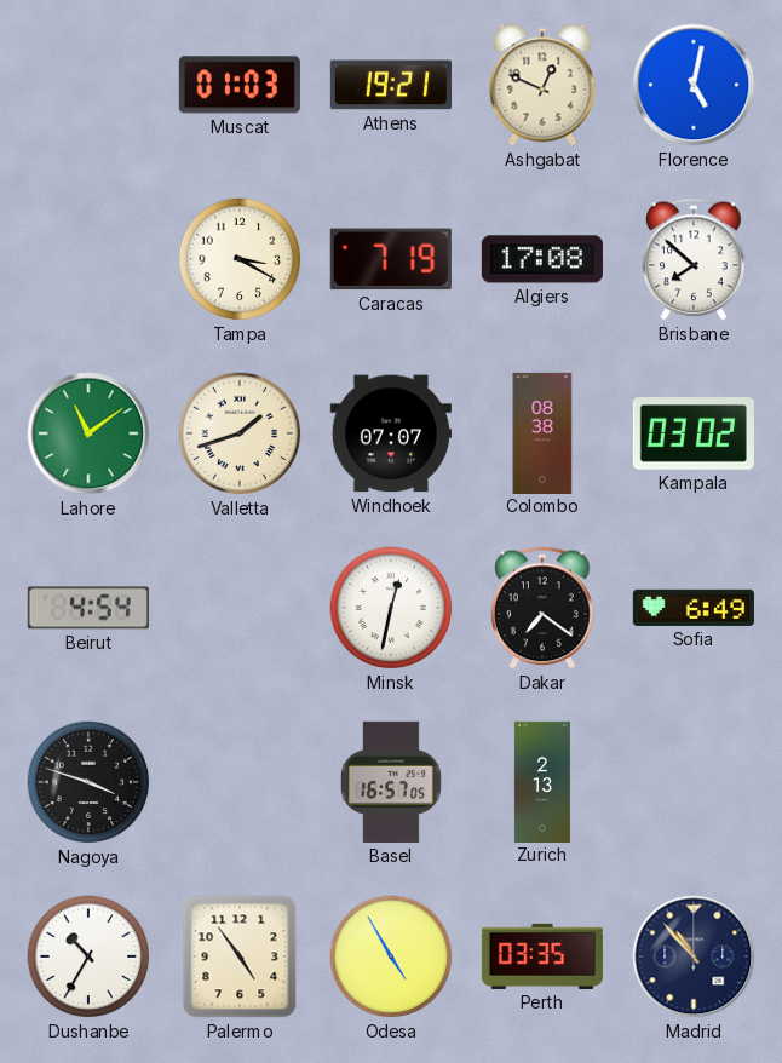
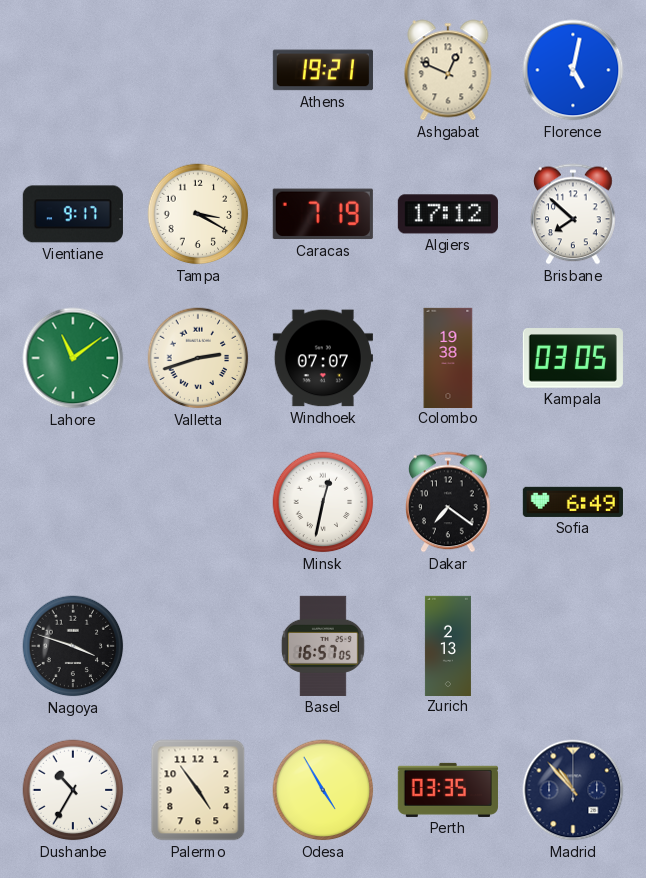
Muscat: 01:03 -> none
Vientiane: none -> 9:17
Algiers: 17:08 -> 17:12
Valletta: 1:42 -> 2:42
Colombo: 08:38 -> 19:38
Kampala: 03:02 -> 03:05
Beirut: 4:54 -> none
